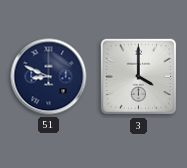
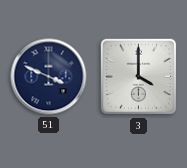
51: 8:49 -> 3:49
